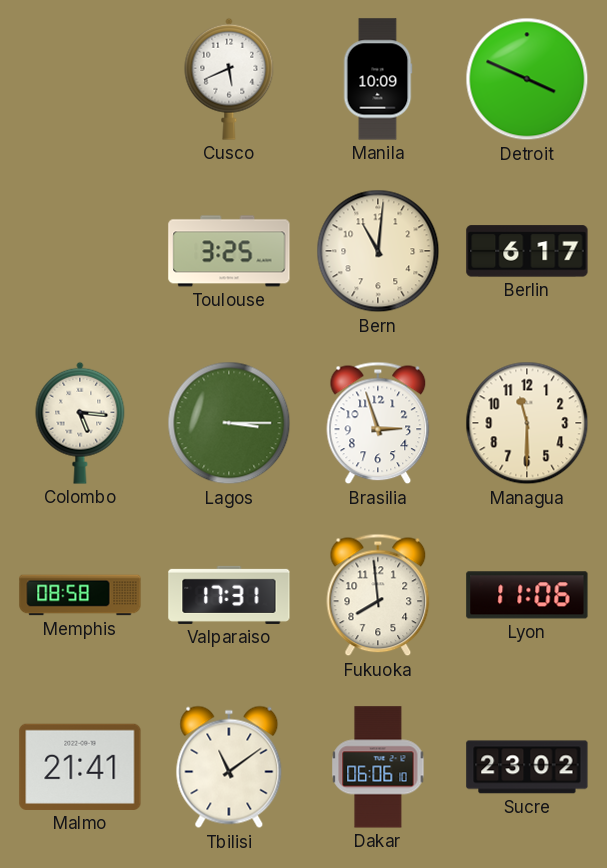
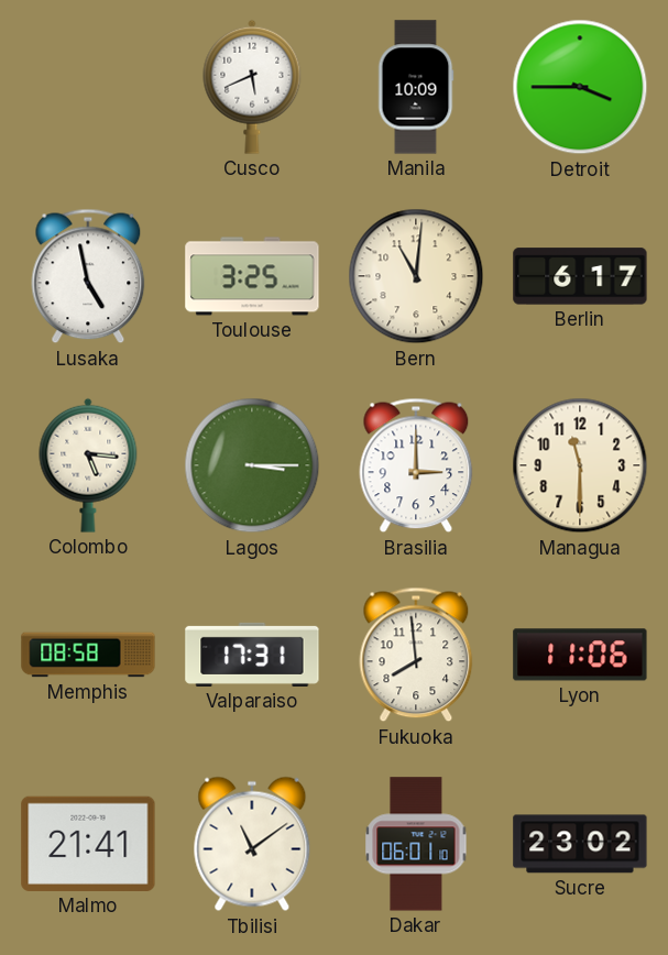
Detroit: 3:49 -> 3:45
Lusaka: none -> 4:58
Brasilia: 2:57 -> 3:00
Dakar: 06:06 -> 06:01
